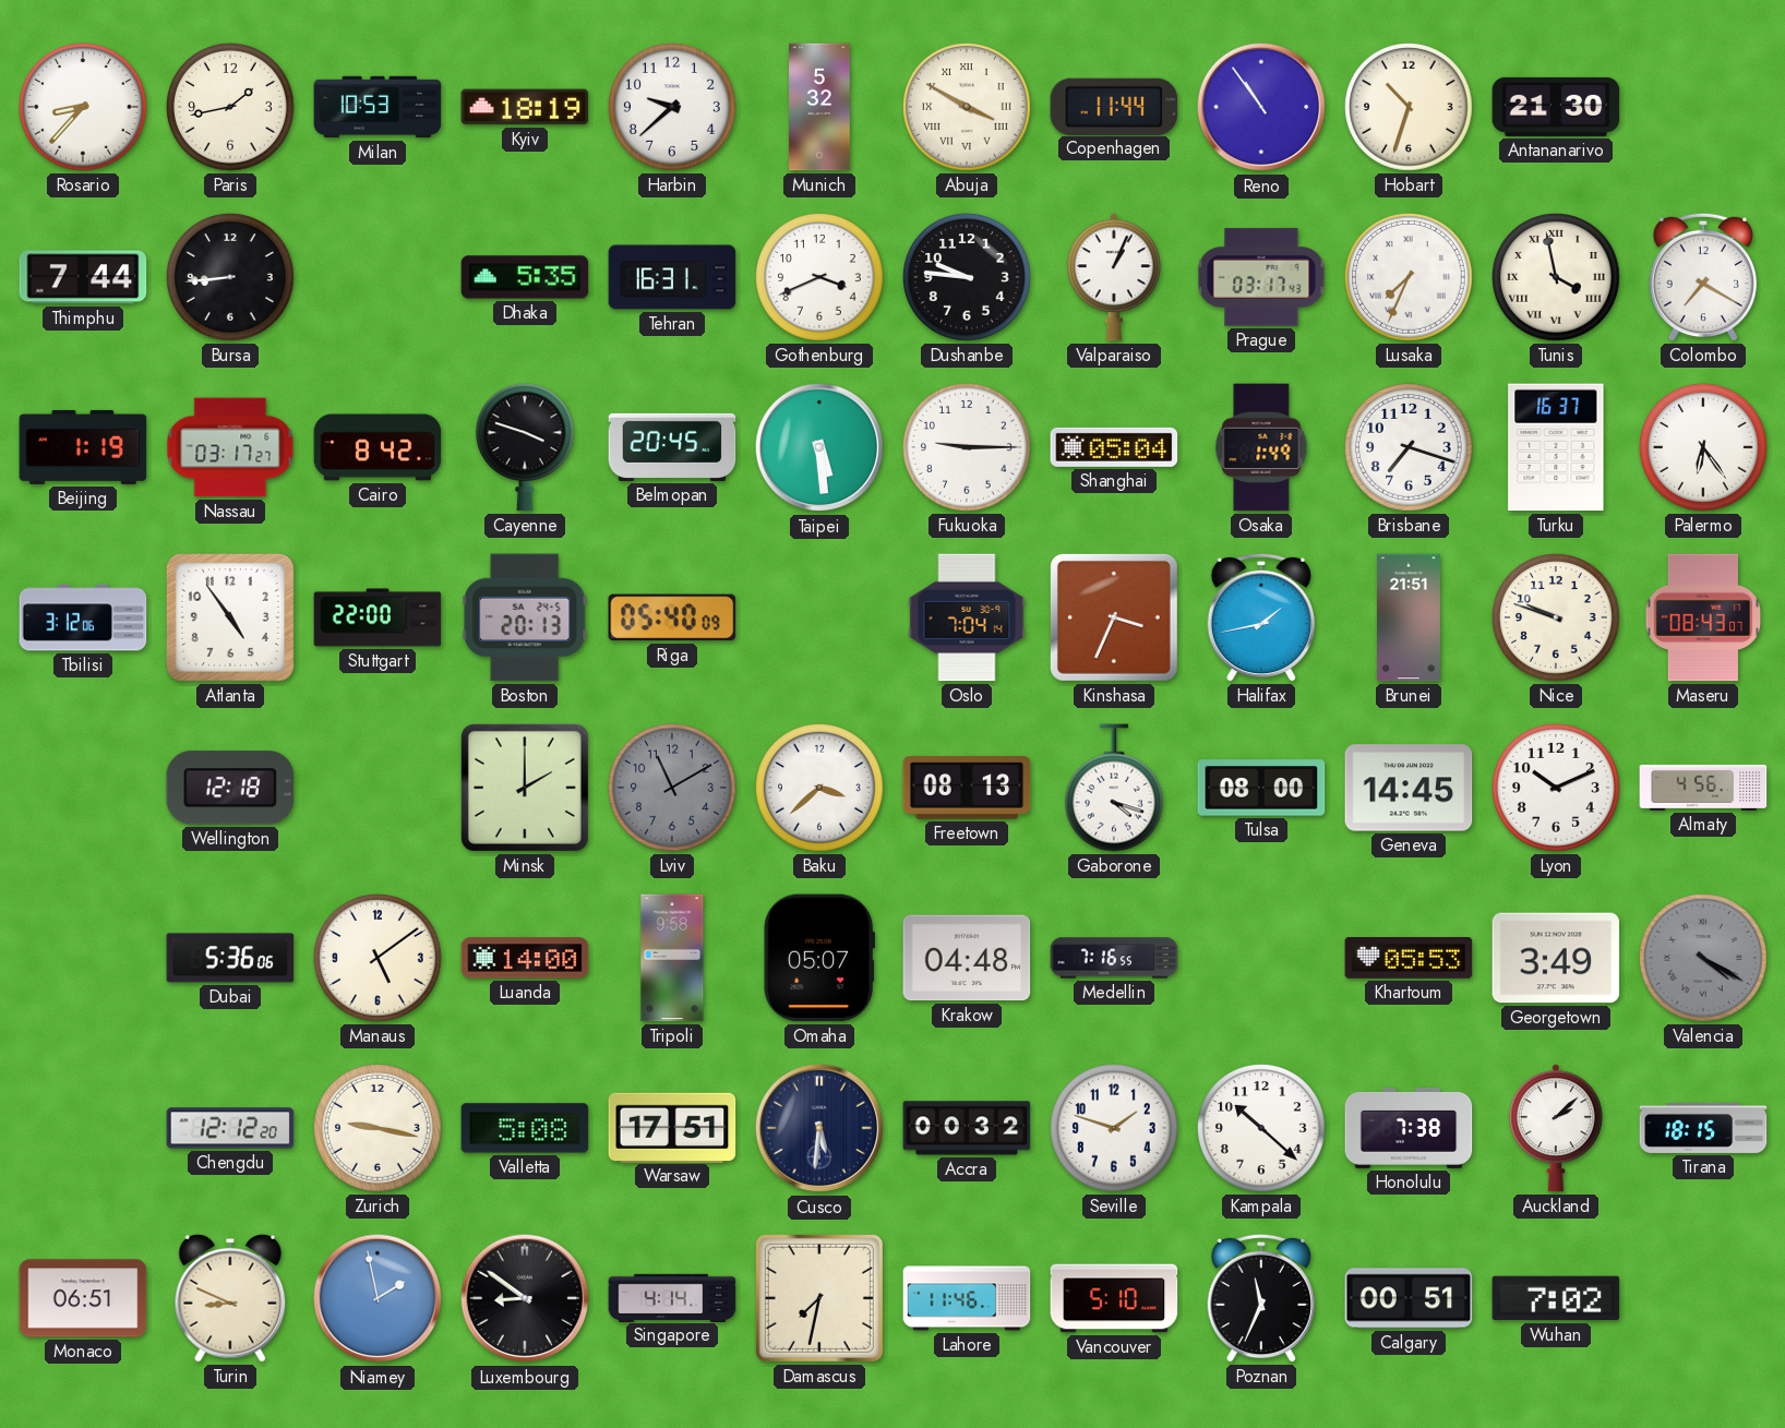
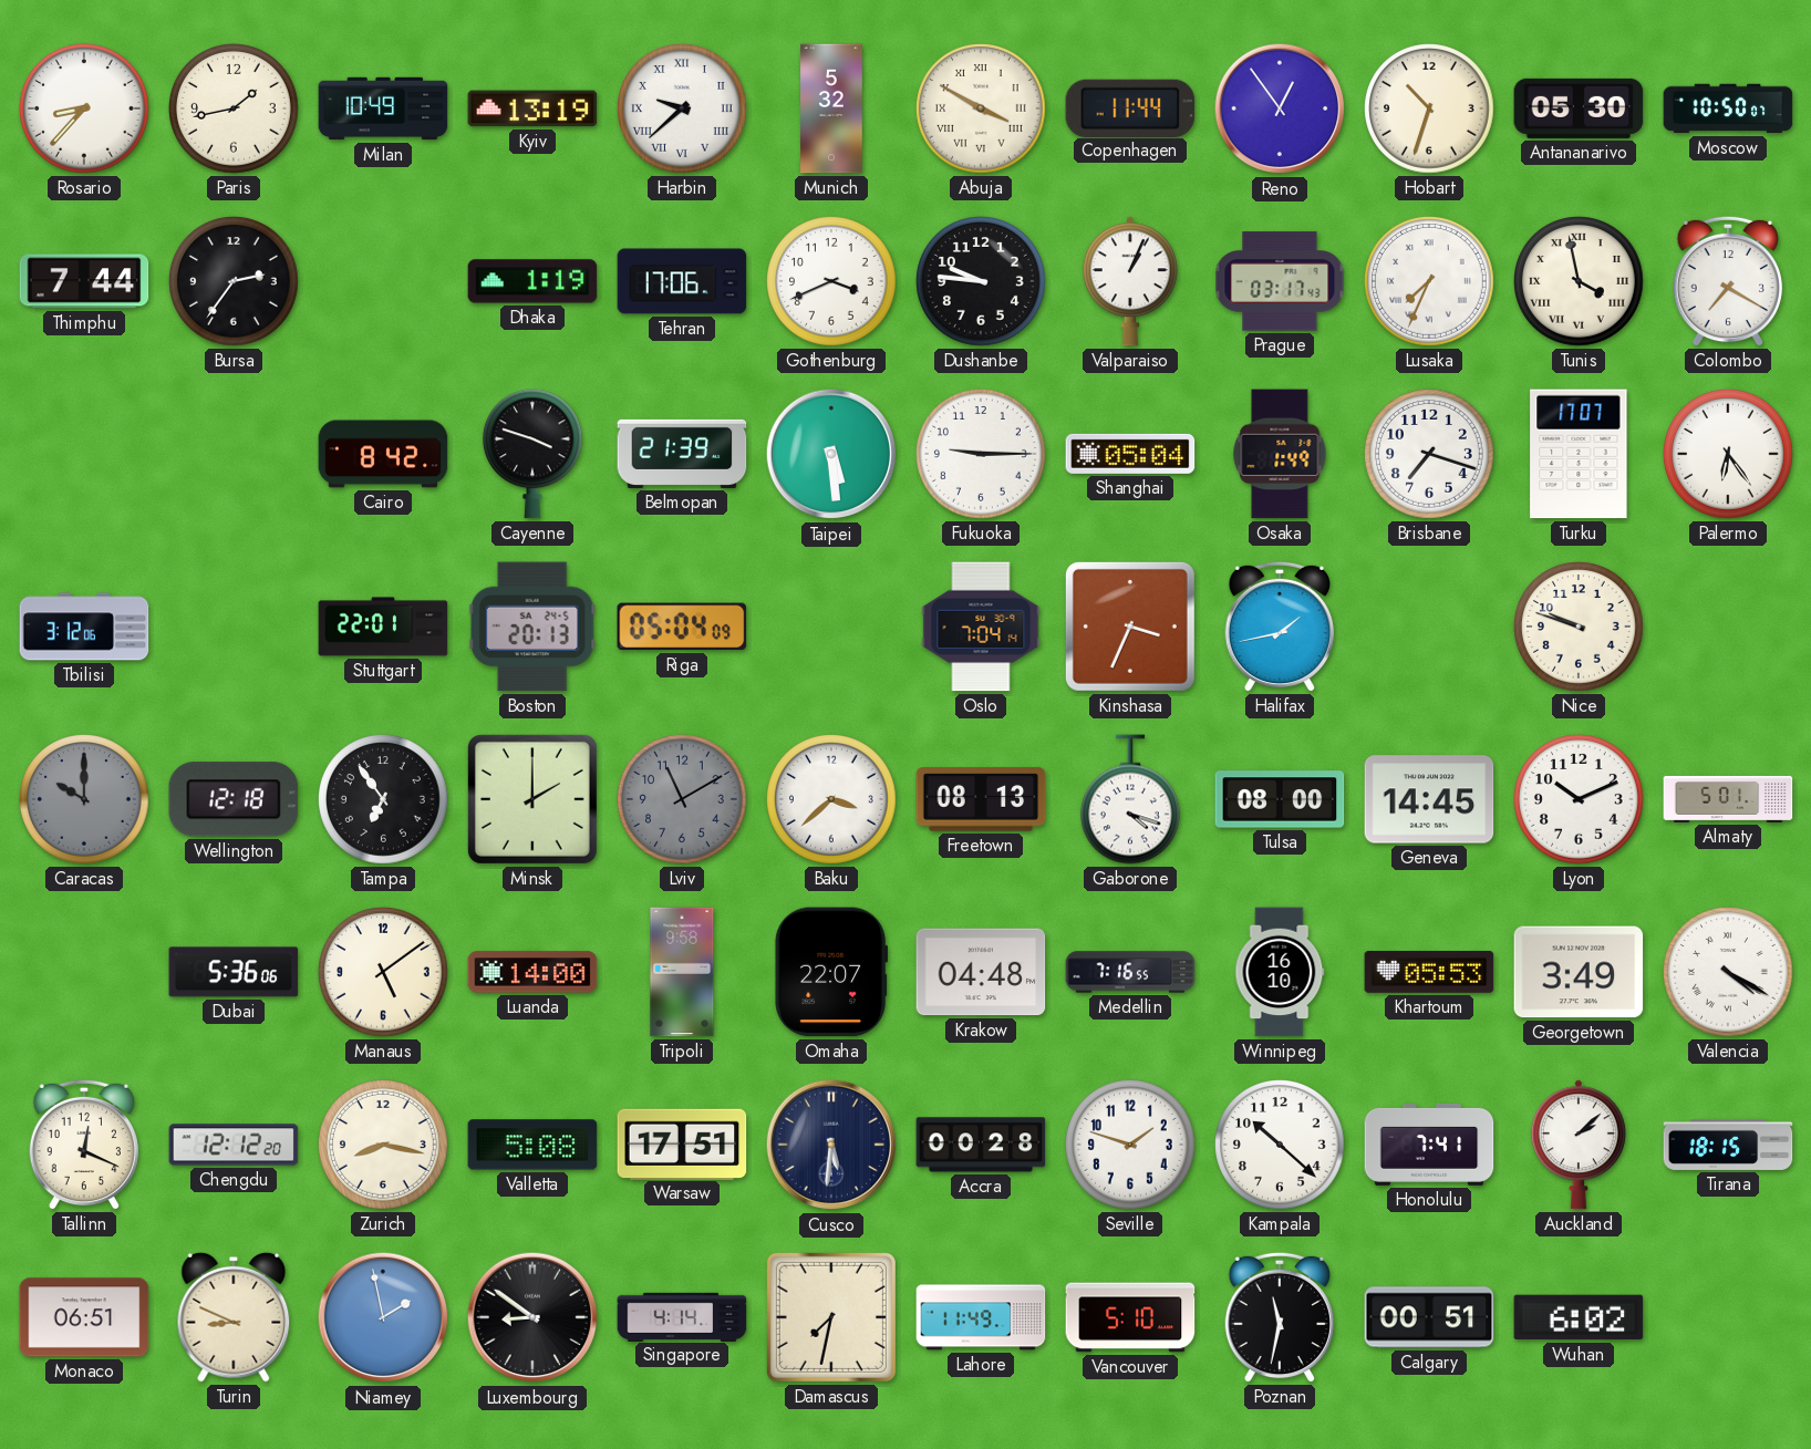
Milan: 10:53 -> 10:49
Kyiv: 18:19 -> 13:19
Harbin numerals: Arabic -> Roman
Reno: 10:54 -> 12:54
Antananarivo: 21:30 -> 05:30
Moscow: none -> 10:50
Bursa: 8:44 -> 2:36
Dhaka: 5:35 -> 1:19
Tehran: 16:31 -> 17:06
Beijing: 1:19 -> none
Nassau: 03:17 -> none
Belmopan: 20:45 -> 21:39
Turku: 16:37 -> 17:07
Atlanta: 4:54 -> none
Stuttgart: 22:00 -> 22:01
Riga: 05:40 -> 05:04
Brunei: 21:51 -> none
Maseru: 08:43 -> none
Caracas: none -> 10:00
Tampa: none -> 6:54
Almaty: 4:56 -> 5:01
Omaha: 05:07 -> 22:07
Winnipeg: none -> 16:10
Valencia dial: grey -> white
Tallinn: none -> 12:19
Zurich: 9:17 -> 8:17
Accra: 00:32 -> 00:28
Honolulu: 7:38 -> 7:41
Lahore: 11:46 -> 11:49
Poznan: 11:34 -> 11:32
Wuhan: 7:02 -> 6:02
